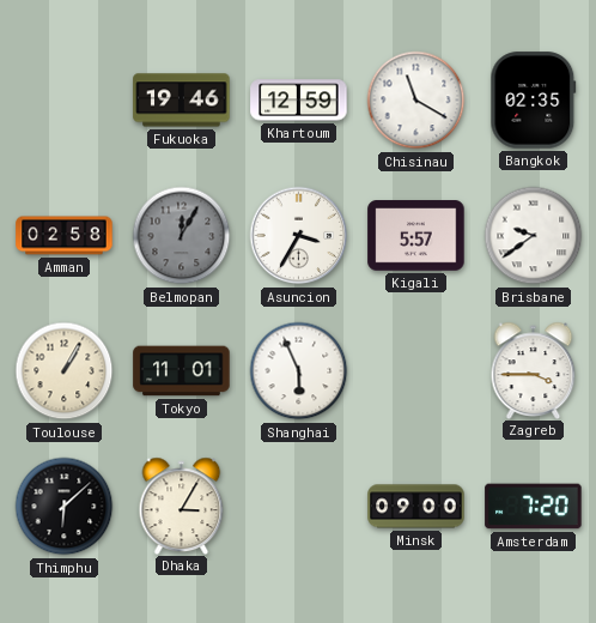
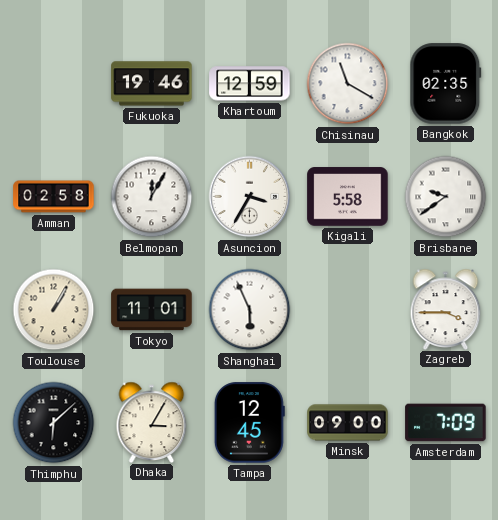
Belmopan dial: grey -> white
Kigali: 5:57 -> 5:58
Tampa: none -> 12:45
Amsterdam: 7:20 -> 7:09
